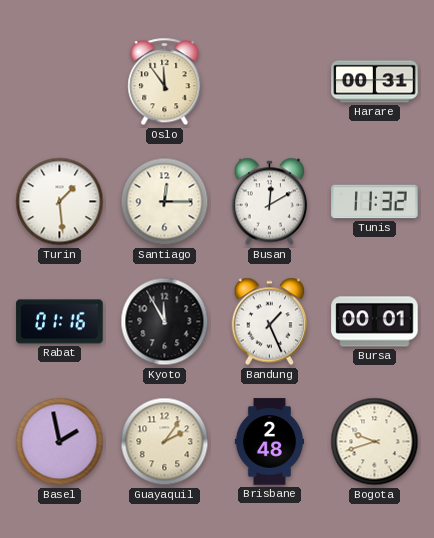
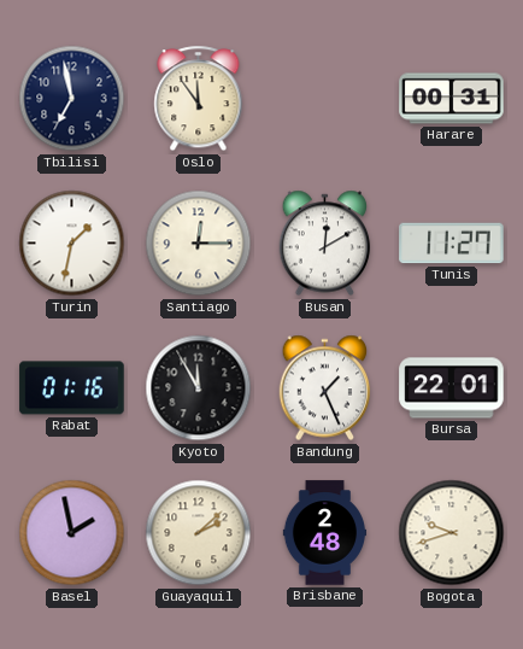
Tbilisi: none -> 6:58
Turin: 1:29 -> 1:32
Tunis: 11:32 -> 11:27
Bursa: 00:01 -> 22:01
Guayaquil: 2:06 -> 2:08
